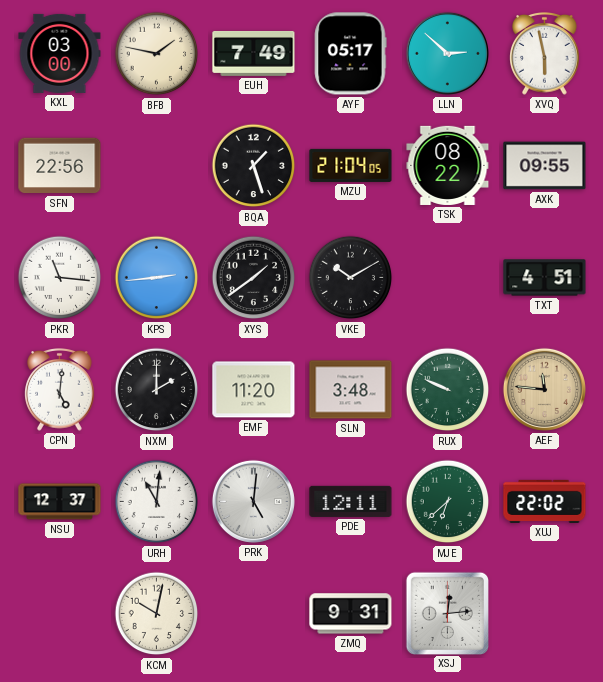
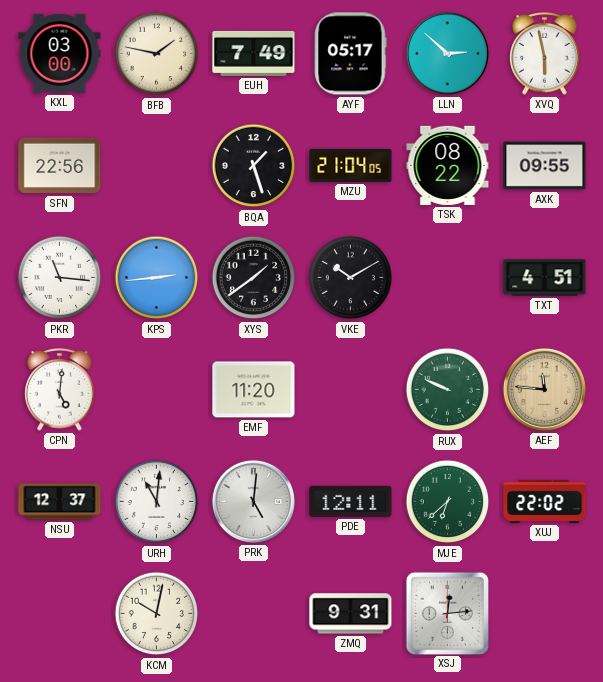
NXM: 2:00 -> none
SLN: 3:48 -> none
